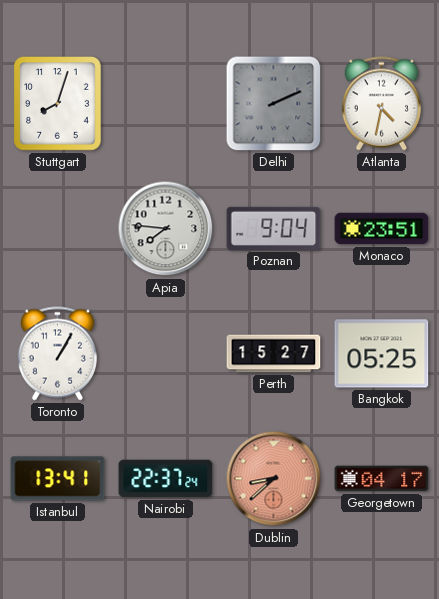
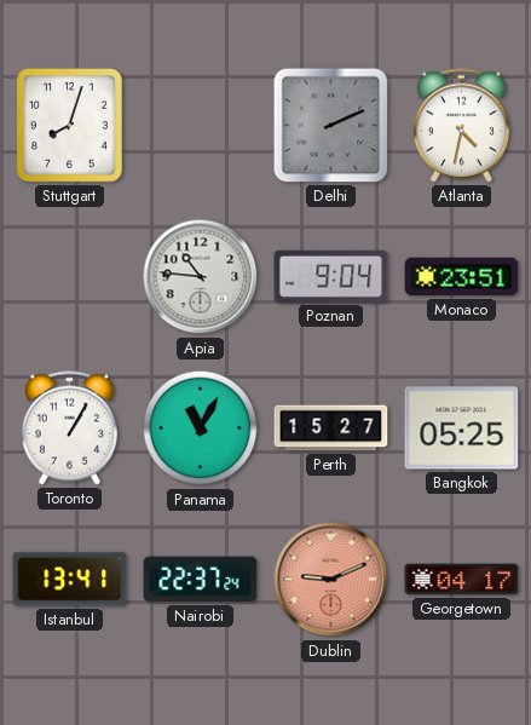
Apia: 7:46 -> 10:46
Panama: none -> 11:05
Dublin: 8:38 -> 9:11
